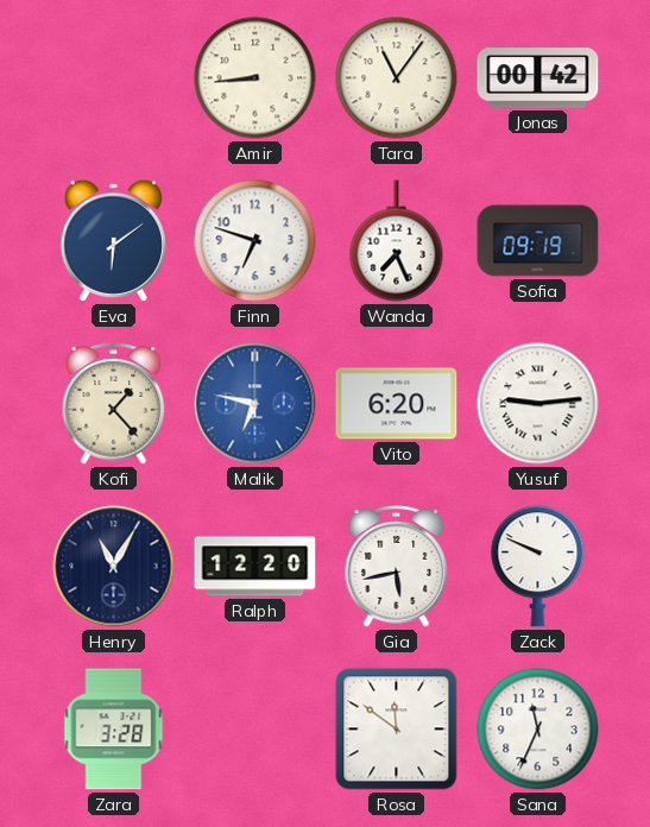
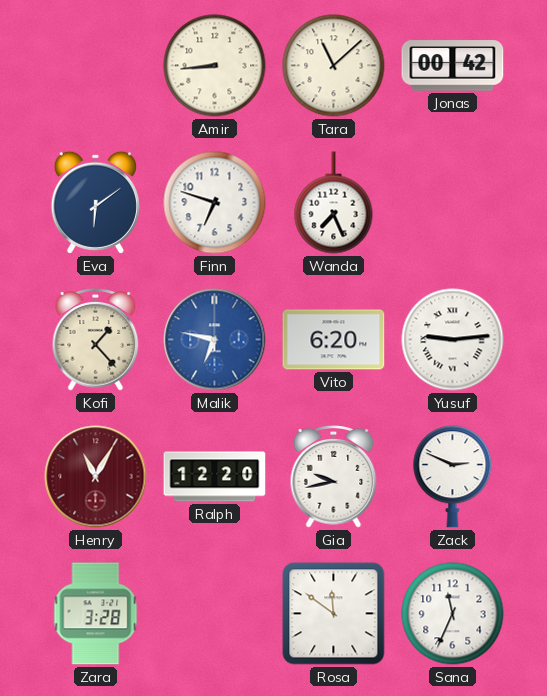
Tara: 11:06 -> 11:08
Sofia: 09:19 -> none
Henry dial: navy -> burgundy
Gia: 5:43 -> 9:43
Zack: 9:49 -> 2:49
